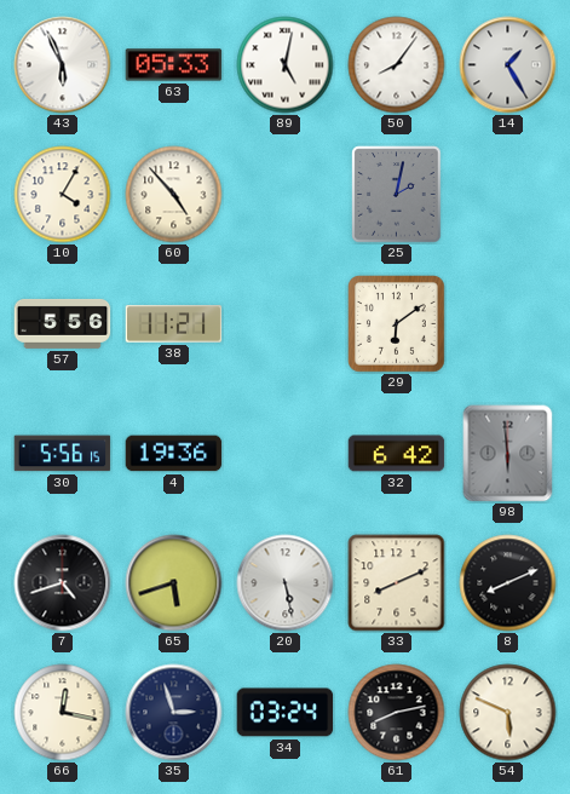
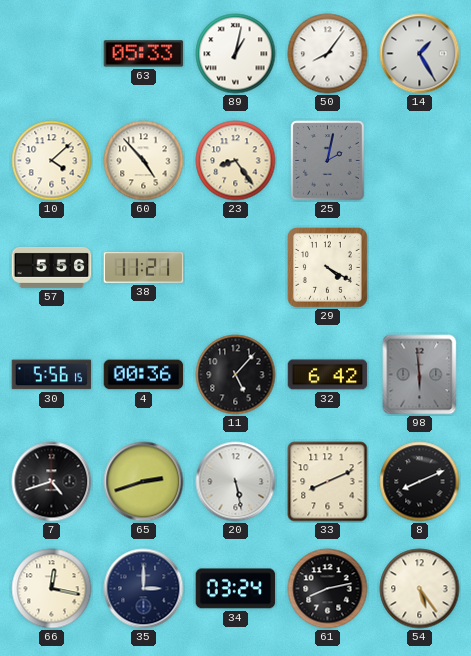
43: 5:56 -> none
89: 5:02 -> 1:02
10: 4:05 -> 4:08
23: none -> 8:24
29: 6:09 -> 4:20
4: 19:36 -> 00:36
11: none -> 5:07
65: 5:42 -> 2:42
35: 2:57 -> 3:00
54: 5:49 -> 5:24
